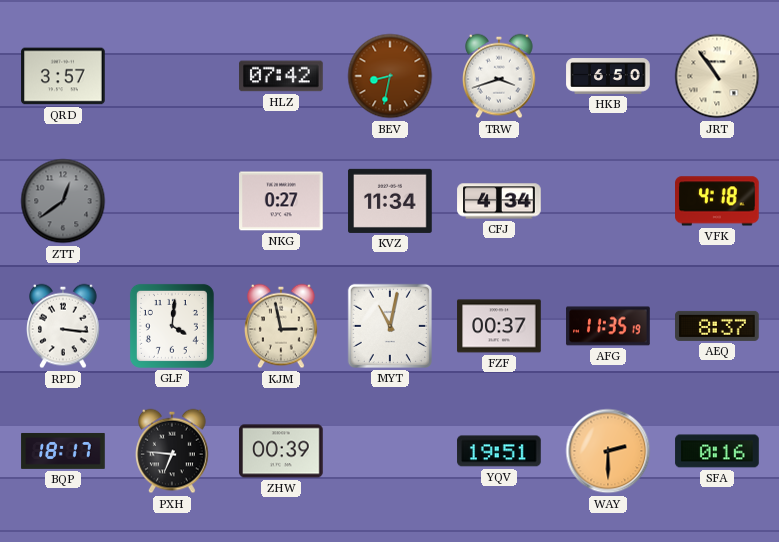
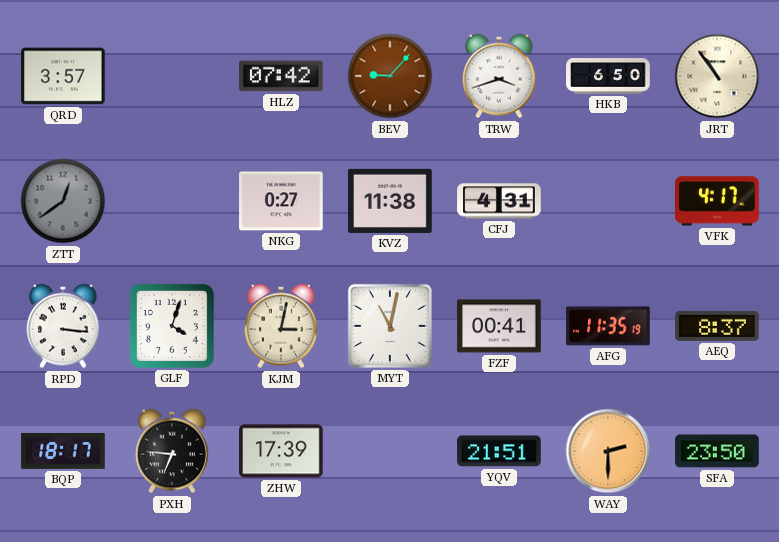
BEV: 8:32 -> 9:07
KVZ: 11:34 -> 11:38
CFJ: 4:34 -> 4:31
VFK: 4:18 -> 4:17
GLF: 4:01 -> 4:03
KJM: 2:58 -> 3:02
FZF: 00:37 -> 00:41
ZHW: 00:39 -> 17:39
YQV: 19:51 -> 21:51
SFA: 0:16 -> 23:50
